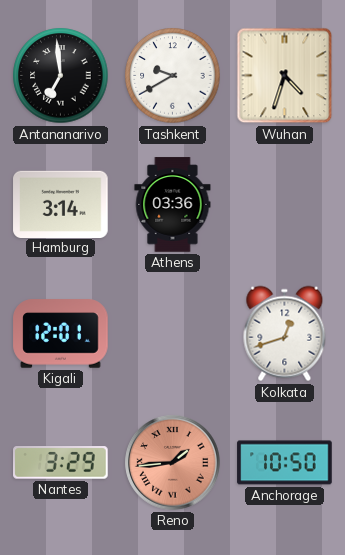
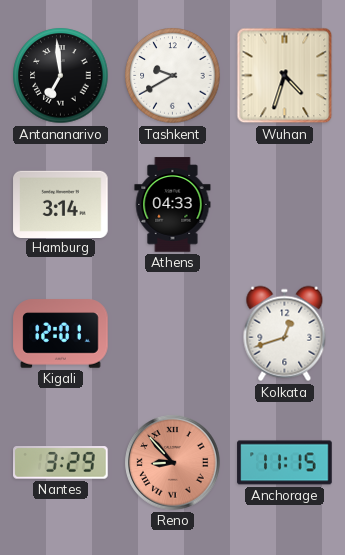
Athens: 03:36 -> 04:33
Reno: 1:44 -> 8:53
Anchorage: 10:50 -> 11:15
